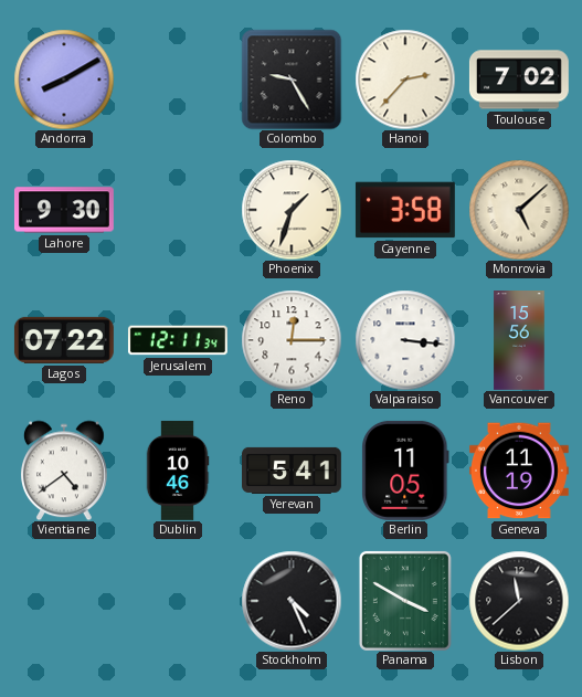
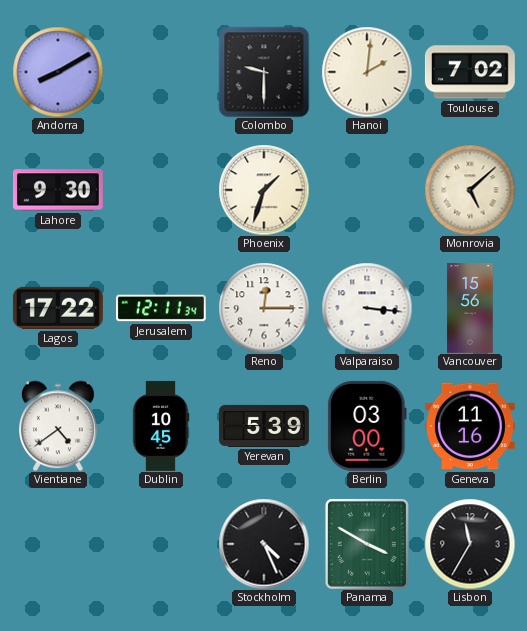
Colombo: 9:25 -> 9:30
Hanoi: 2:37 -> 2:01
Cayenne: 3:58 -> none
Lagos: 07:22 -> 17:22
Dublin: 10:46 -> 10:45
Yerevan: 5:41 -> 5:39
Berlin: 11:05 -> 03:00
Geneva: 11:19 -> 11:16
Lisbon: 11:38 -> 11:35
